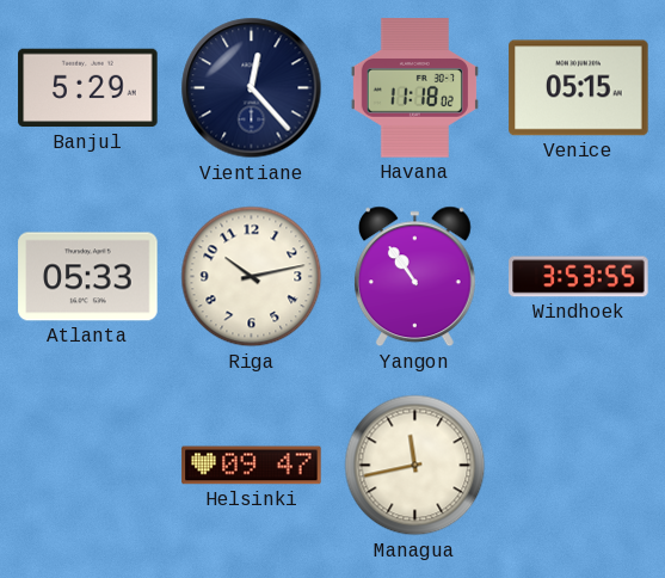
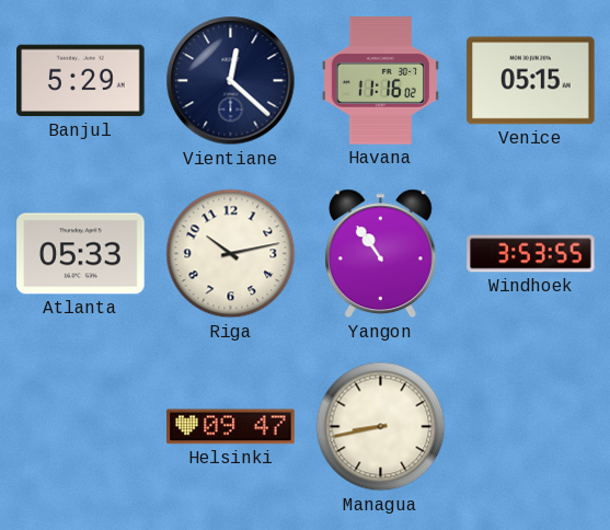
Vientiane: 12:23 -> 12:22
Havana: 11:18 -> 11:16
Managua: 11:43 -> 8:43
